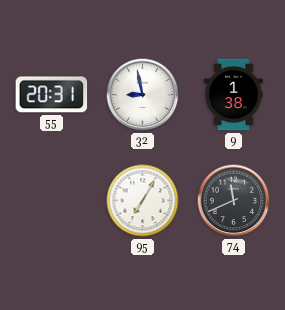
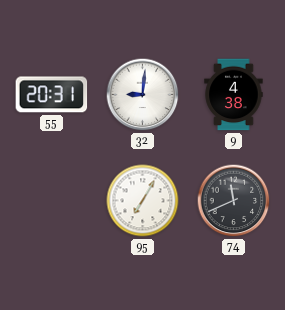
32: 8:58 -> 9:01
9: 1:38 -> 4:38
